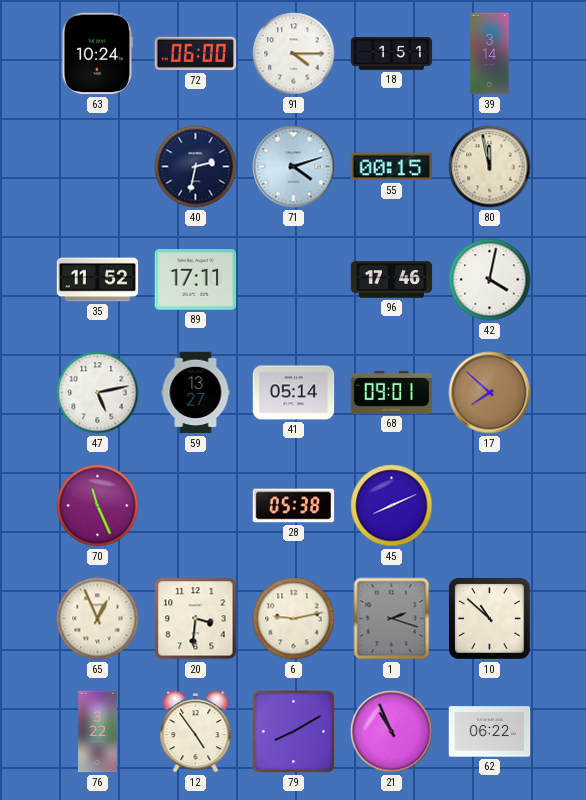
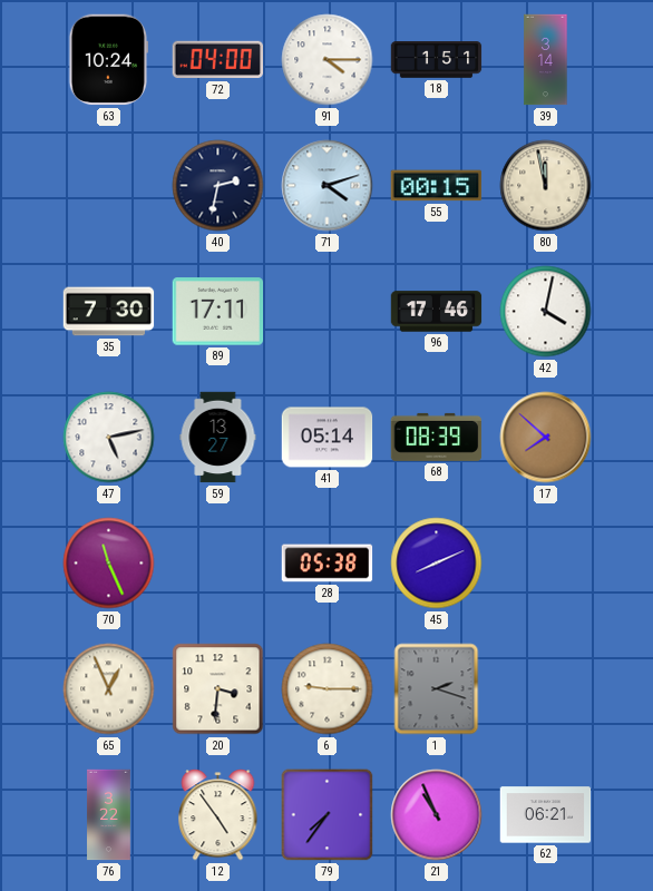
72: 06:00 -> 04:00
35: 11:52 -> 7:30
68: 09:01 -> 08:39
6: 9:13 -> 9:15
10: 10:52 -> none
79: 8:10 -> 7:36
62: 06:22 -> 06:21
